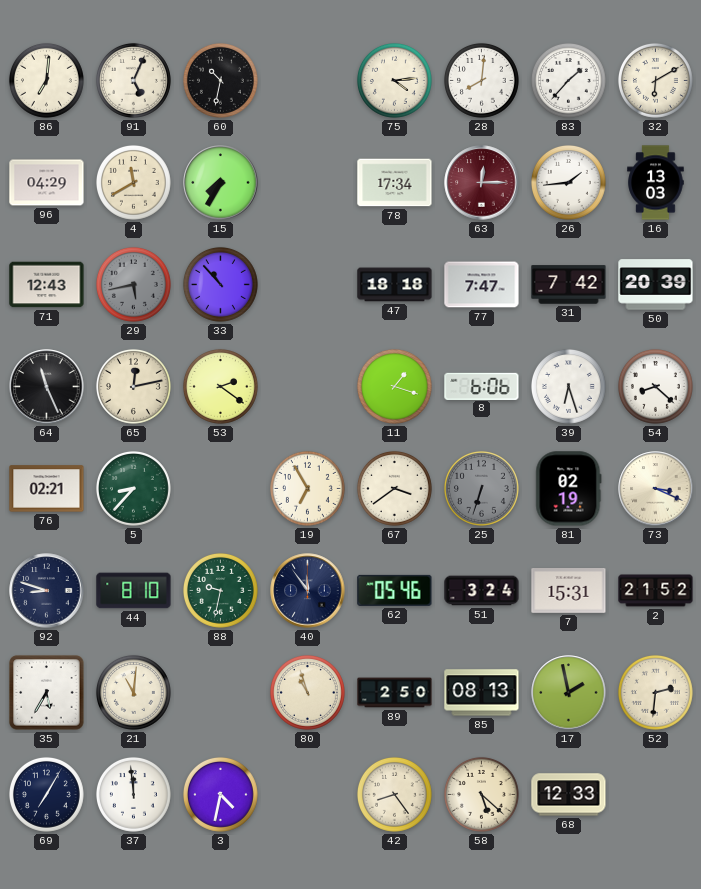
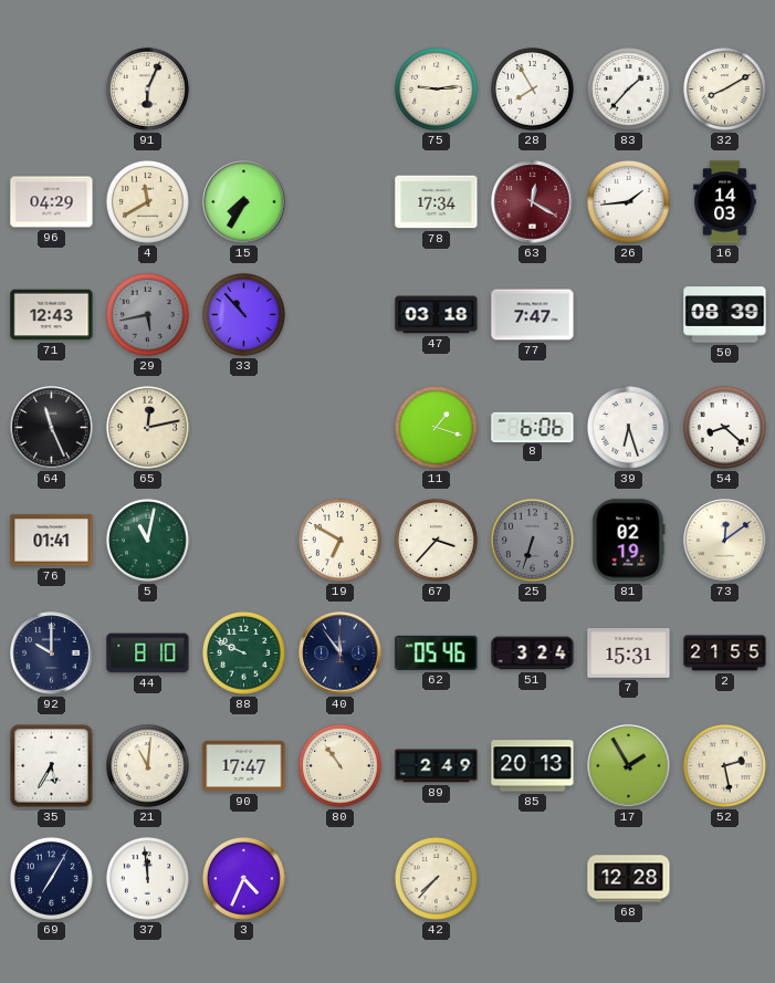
86: 7:01 -> none
91: 5:04 -> 6:04
60: 10:32 -> none
75: 4:14 -> 9:14
28: 8:01 -> 7:55
32: 6:10 -> 8:10
63: 12:15 -> 12:20
16: 13:03 -> 14:03
47: 18:18 -> 03:18
31: 7:42 -> none
50: 20:39 -> 08:39
53: 2:21 -> none
76: 02:21 -> 01:41
5: 8:37 -> 11:02
19: 6:55 -> 6:50
67: 3:39 -> 3:37
73: 3:19 -> 12:09
92: 8:48 -> 10:00
88: 9:32 -> 9:49
2: 21:52 -> 21:55
90: none -> 17:47
80: 10:57 -> 10:54
89: 2:50 -> 2:49
85: 08:13 -> 20:13
17: 1:58 -> 1:55
52: 2:31 -> 2:28
3: 4:32 -> 4:34
42: 8:24 -> 7:37
58: 5:22 -> none
68: 12:33 -> 12:28
